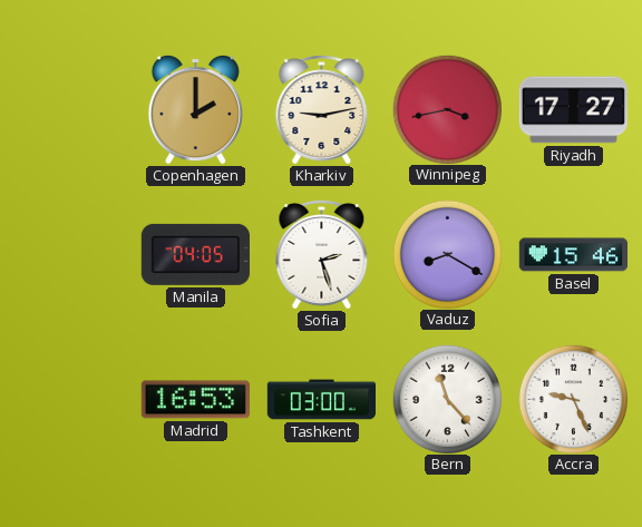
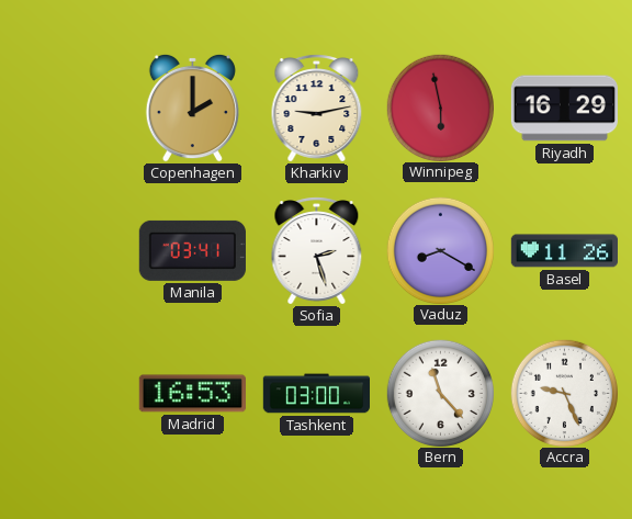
Winnipeg: 3:43 -> 5:58
Riyadh: 17:27 -> 16:29
Manila: 04:05 -> 03:41
Basel: 15:46 -> 11:26
